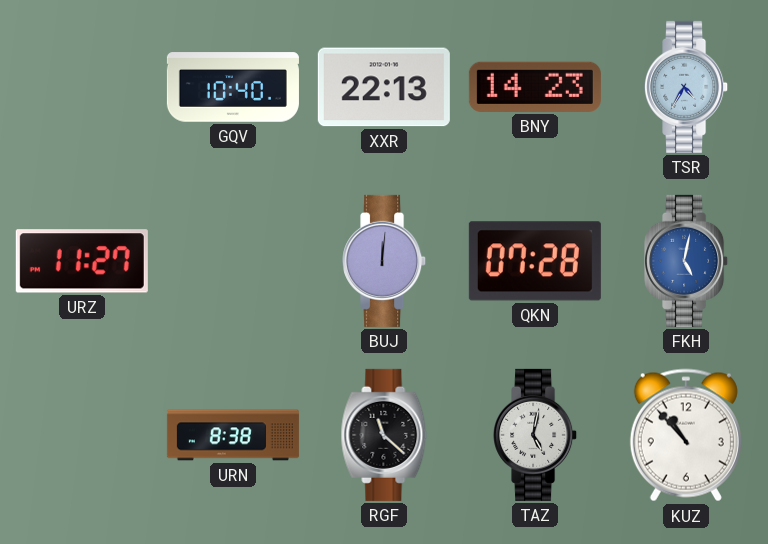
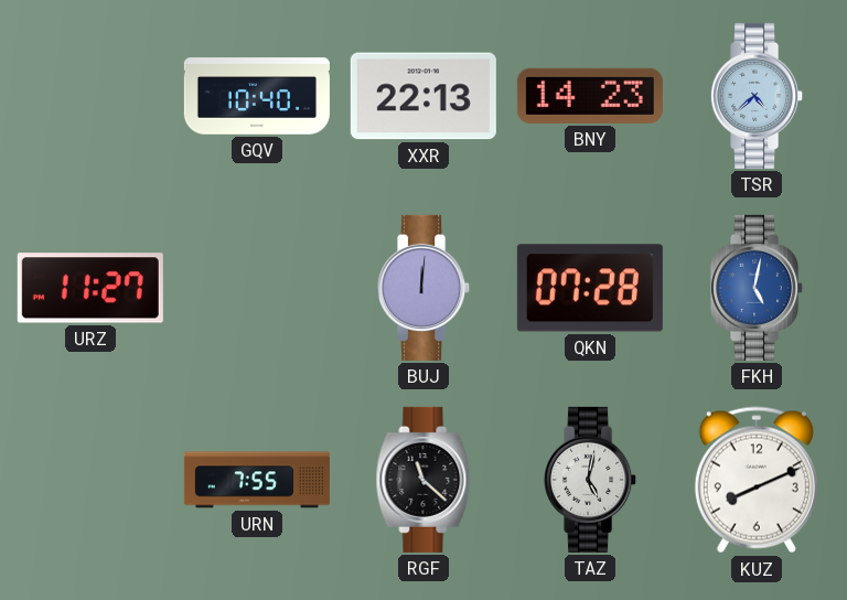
TSR: 4:35 -> 4:38
URN: 8:38 -> 7:55
KUZ: 10:53 -> 8:11
